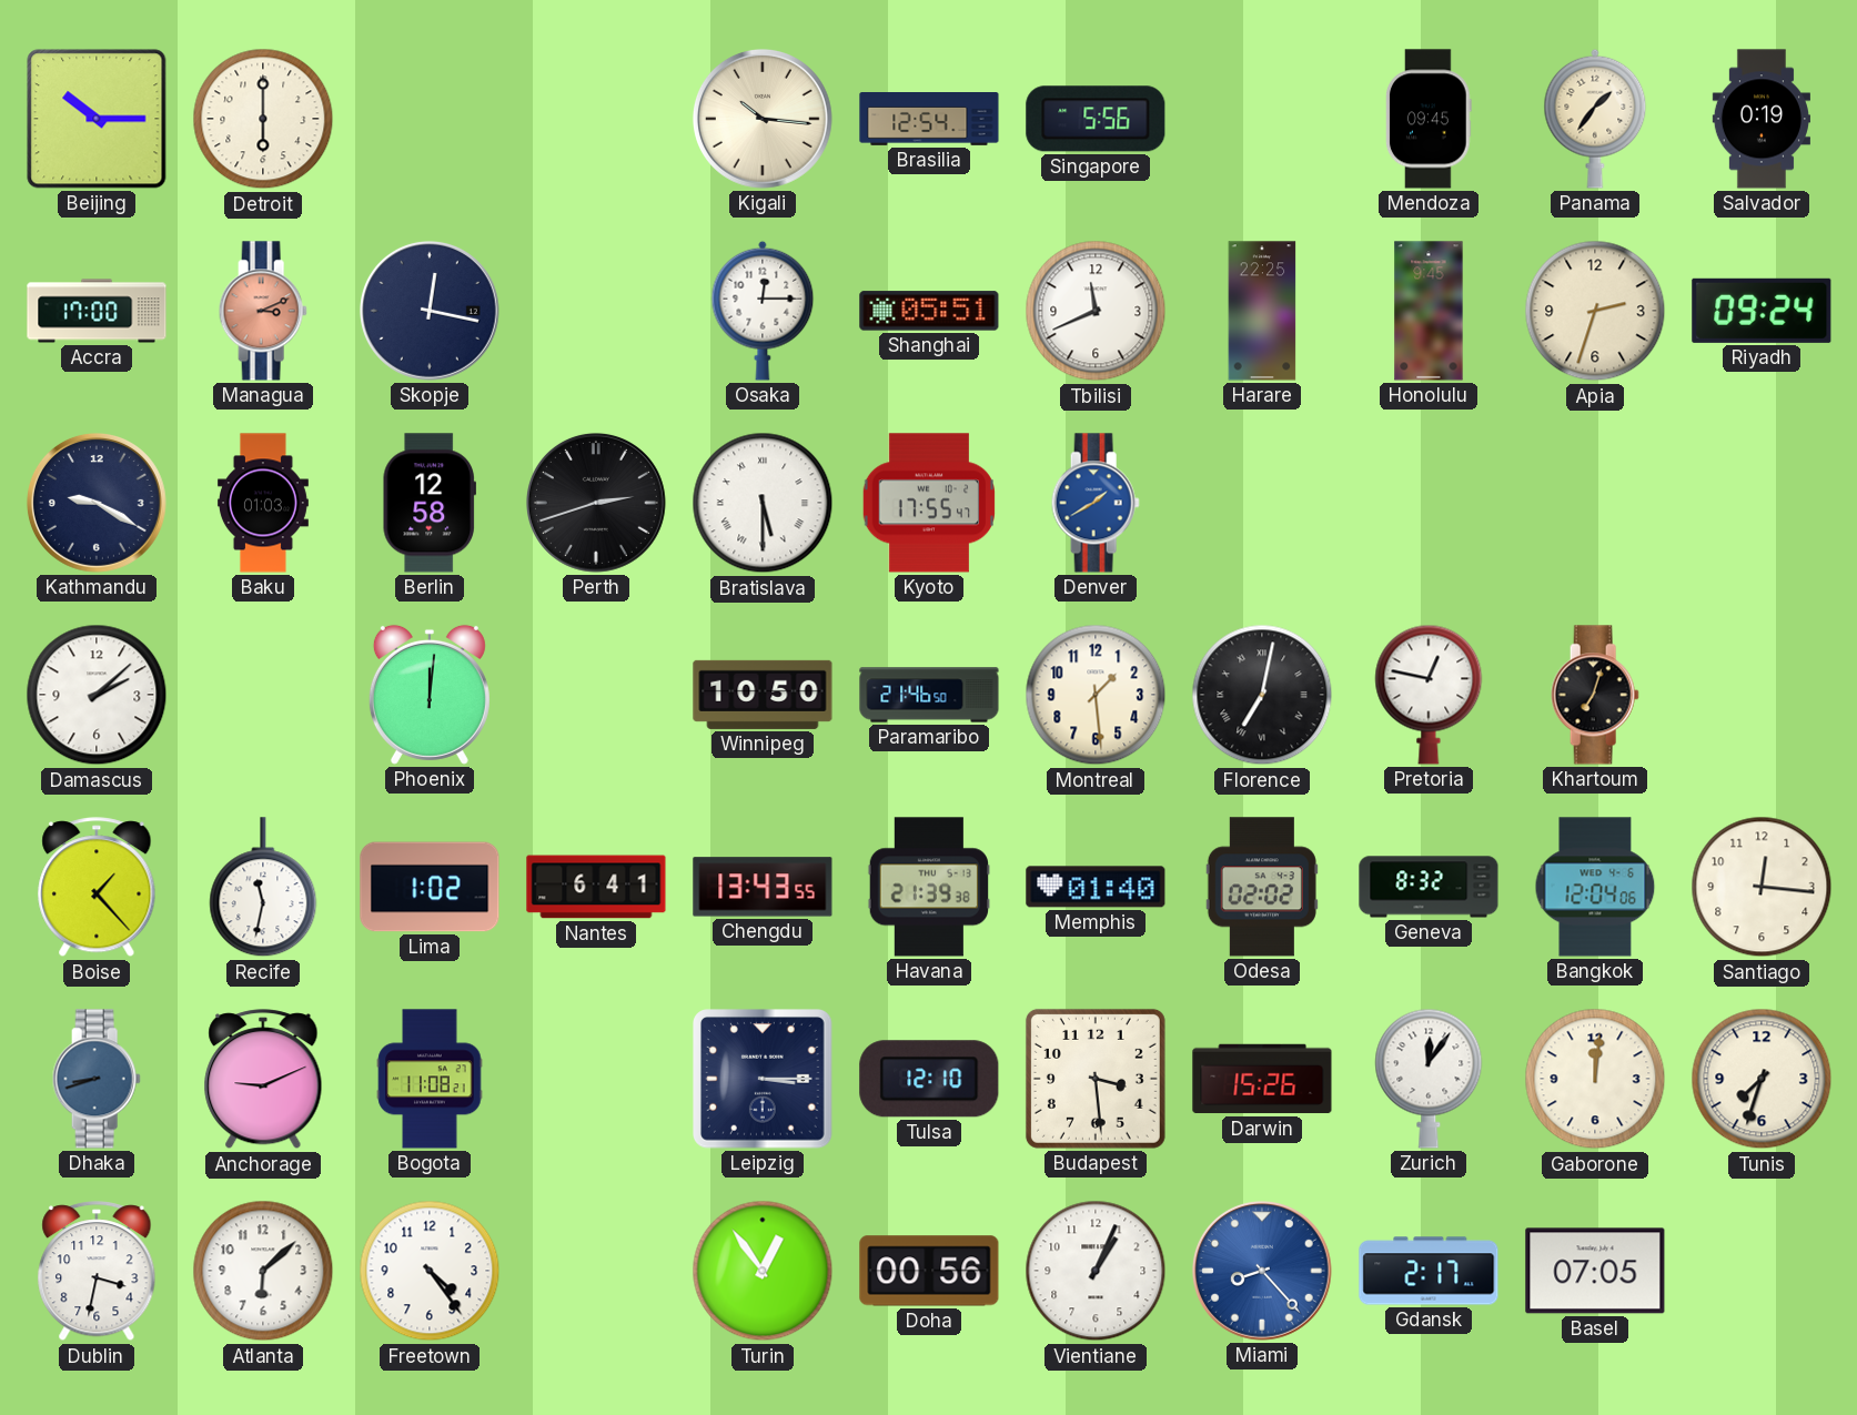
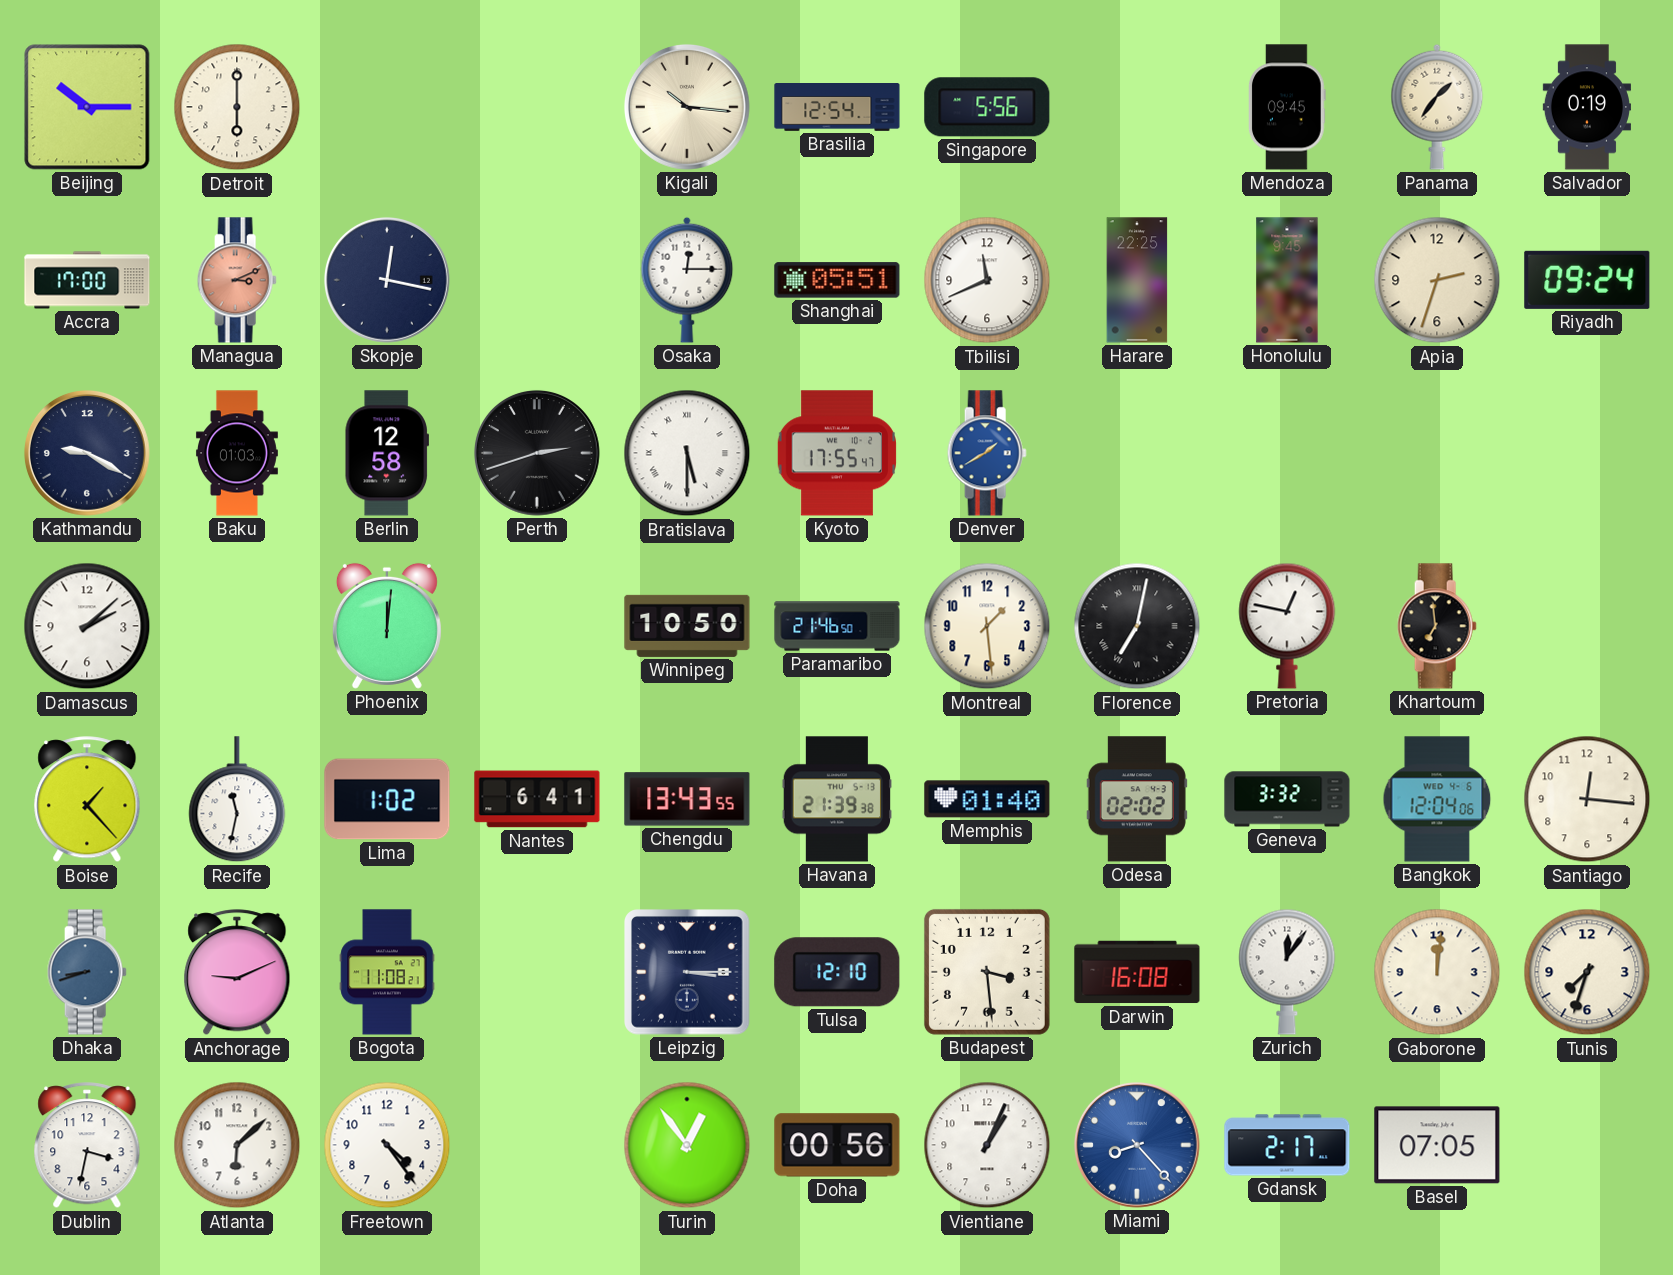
Khartoum: 7:03 -> 6:59
Geneva: 8:32 -> 3:32
Darwin: 15:26 -> 16:08
